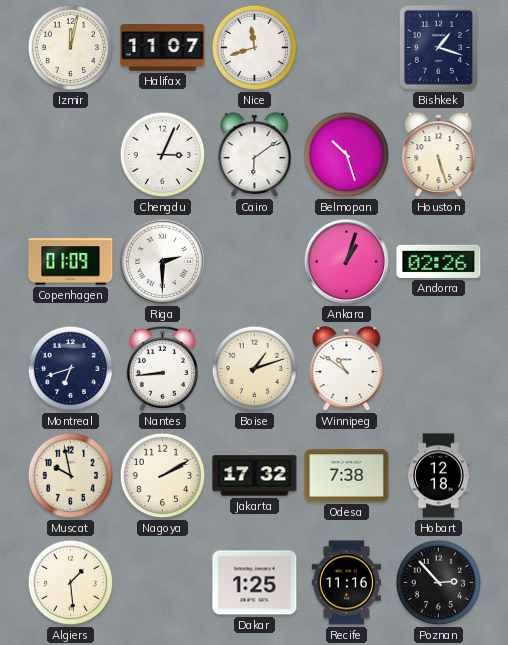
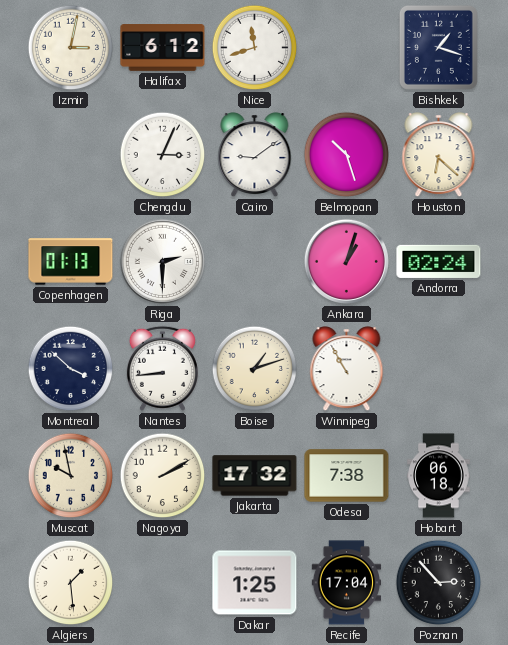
Izmir: 12:02 -> 3:02
Halifax: 11:07 -> 6:12
Cairo: 6:09 -> 9:09
Houston: 5:27 -> 6:22
Copenhagen: 01:09 -> 01:13
Andorra: 02:26 -> 02:24
Montreal: 6:42 -> 3:52
Winnipeg: 10:51 -> 10:55
Hobart: 12:18 -> 06:18
Recife: 11:16 -> 17:04
